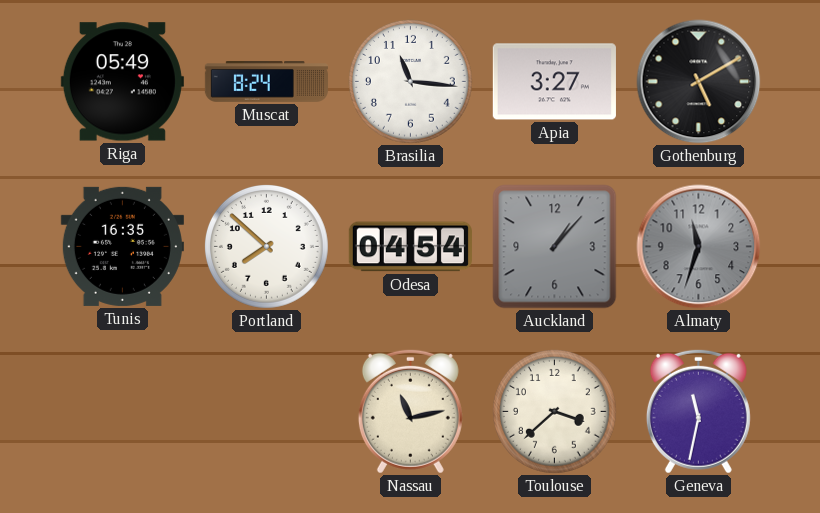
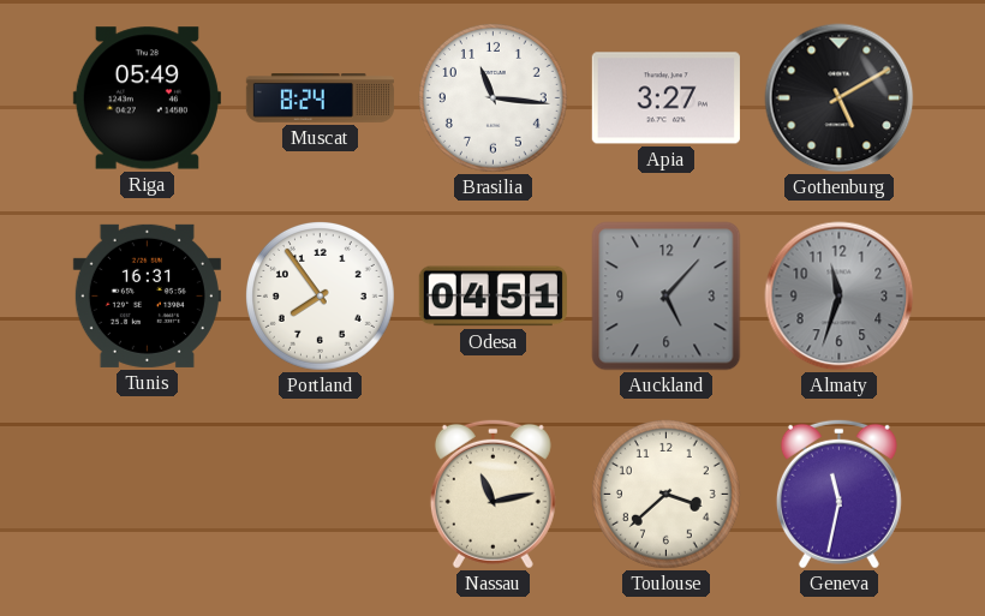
Tunis: 16:35 -> 16:31
Portland: 7:52 -> 7:54
Odesa: 04:54 -> 04:51
Auckland: 1:07 -> 5:07
